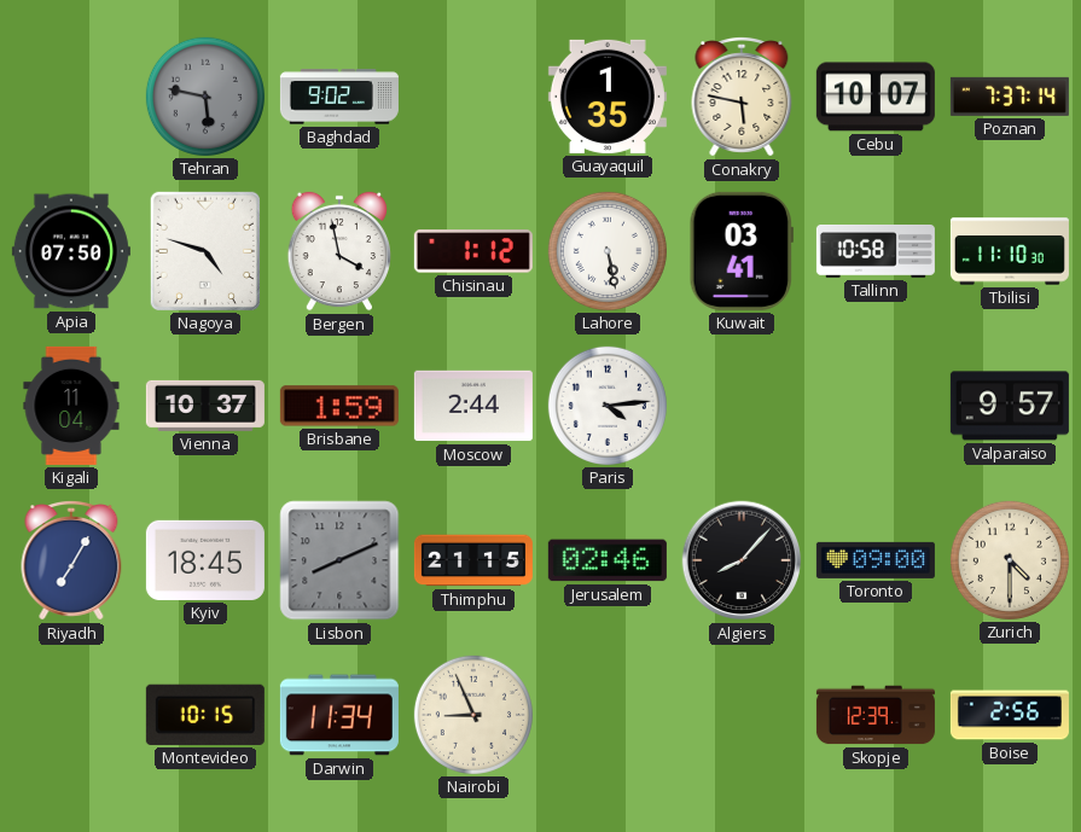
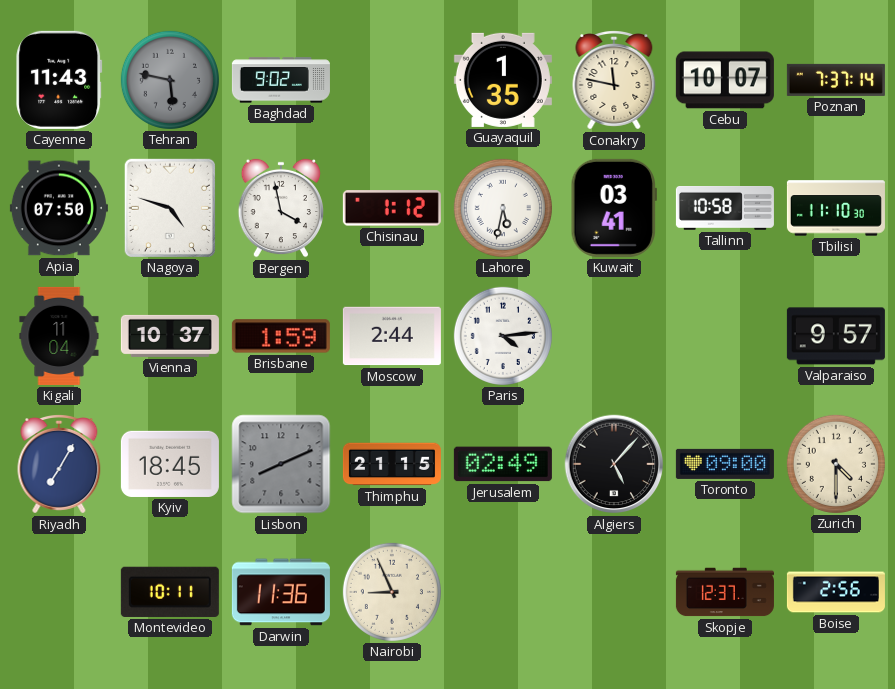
Cayenne: none -> 11:43
Conakry: 5:47 -> 11:47
Lahore: 5:28 -> 5:32
Jerusalem: 02:46 -> 02:49
Algiers: 8:07 -> 5:07
Montevideo: 10:15 -> 10:11
Darwin: 11:34 -> 11:36
Skopje: 12:39 -> 12:37
